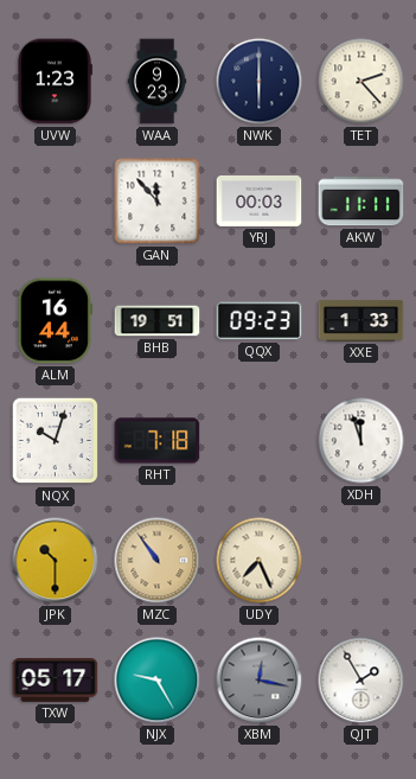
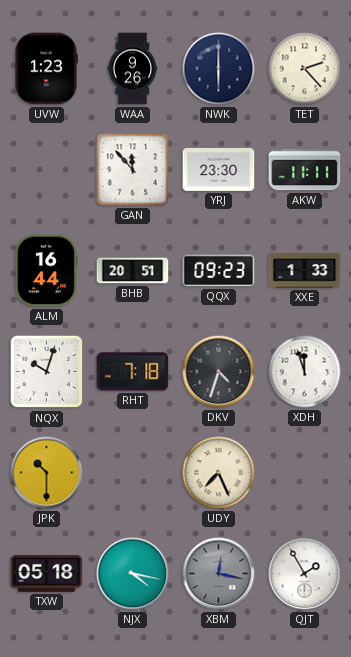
WAA: 9:23 -> 9:26
YRJ: 00:03 -> 23:30
BHB: 19:51 -> 20:51
DKV: none -> 4:33
MZC: 10:54 -> none
TXW: 05:17 -> 05:18
NJX: 9:25 -> 4:17
